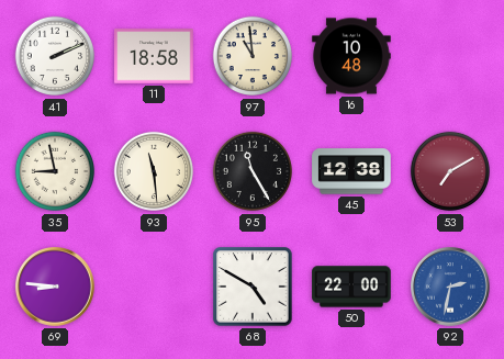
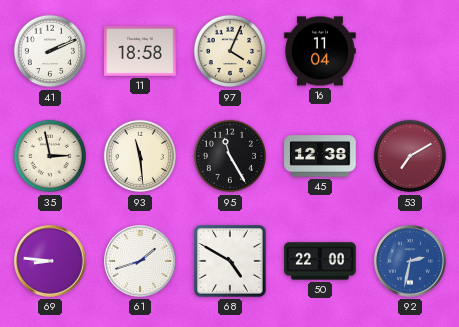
97: 10:59 -> 4:04
16: 10:48 -> 11:04
35: 8:58 -> 2:58
61: none -> 1:42
